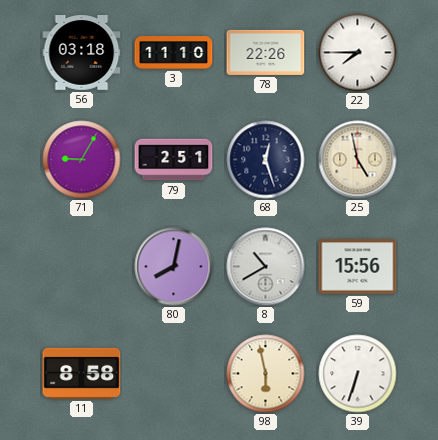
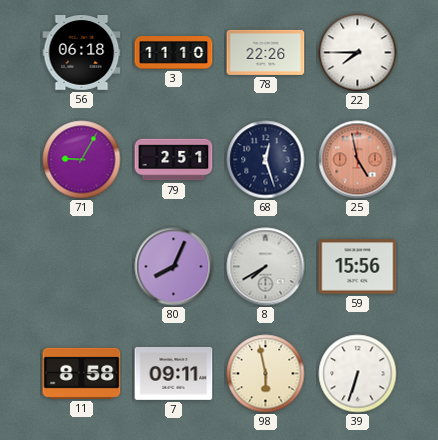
56: 03:18 -> 06:18
25 dial: cream -> salmon
80: 8:02 -> 8:04
8: 10:40 -> 7:40
7: none -> 09:11
